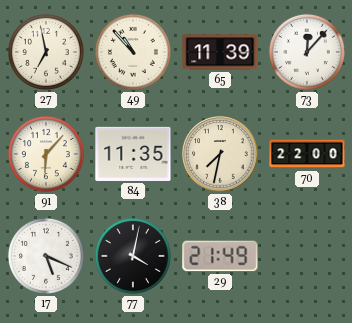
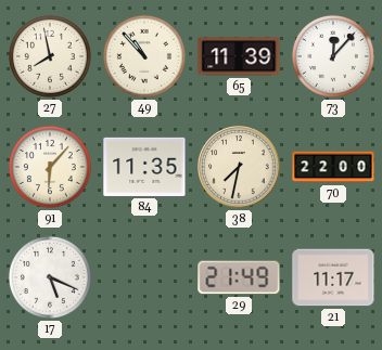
27: 6:58 -> 7:58
77: 4:02 -> none
21: none -> 11:17
